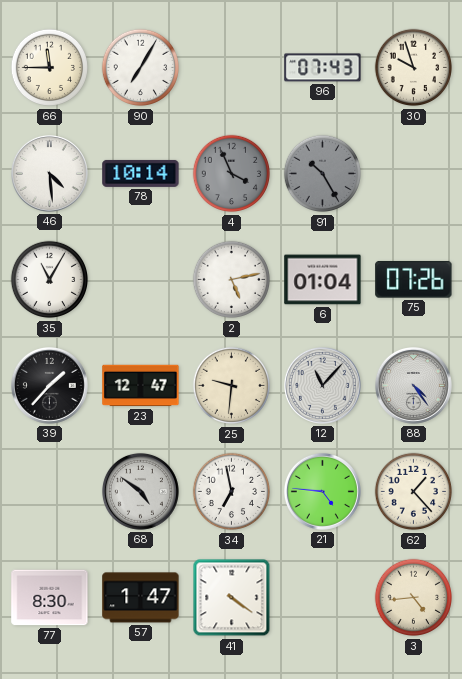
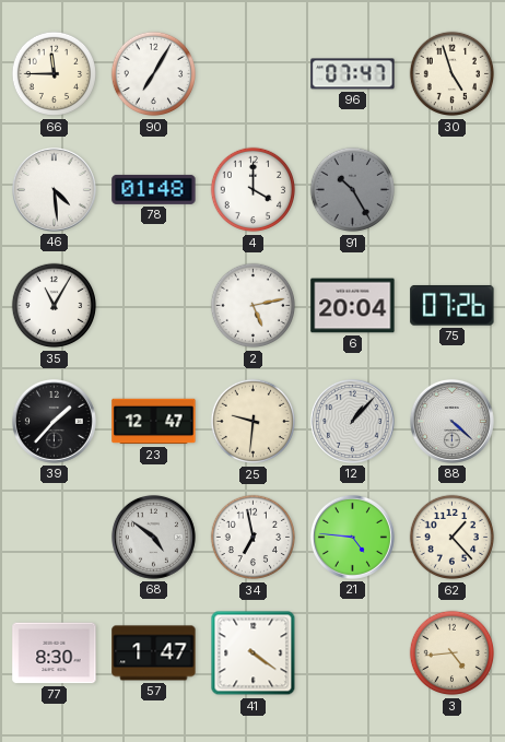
96: 07:43 -> 07:47
30: 9:57 -> 4:57
78: 10:14 -> 01:48
4: 3:56 -> 4:00
4 dial: grey -> white
6: 01:04 -> 20:04
12: 11:07 -> 1:07
88: 4:24 -> 4:22
